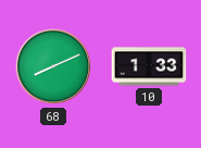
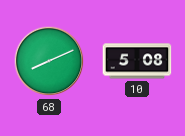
10: 1:33 -> 5:08
